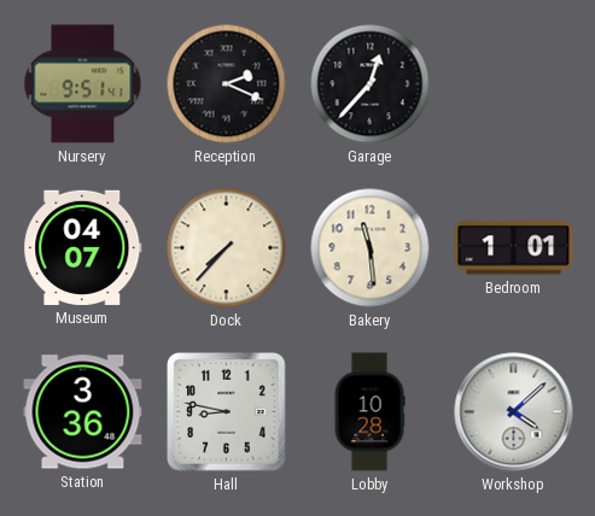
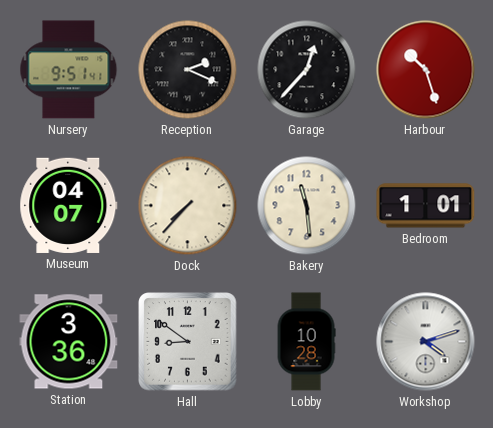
Harbour: none -> 10:27
Hall: 8:47 -> 8:51
Workshop: 4:08 -> 4:12
